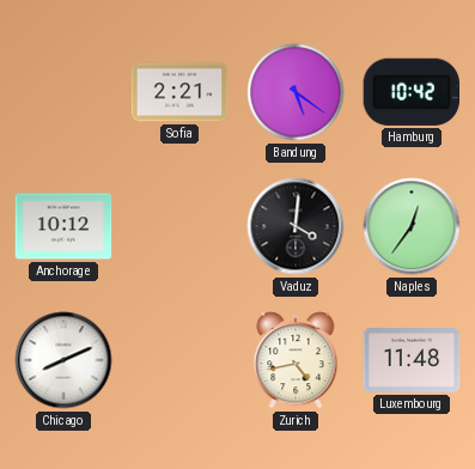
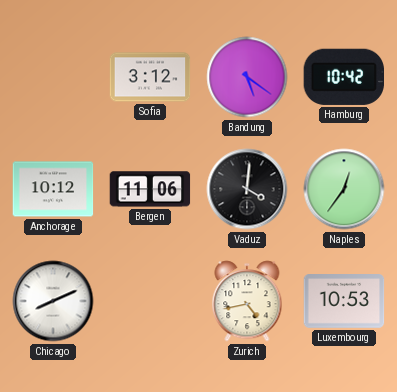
Sofia: 2:21 -> 3:12
Bergen: none -> 11:06
Luxembourg: 11:48 -> 10:53
